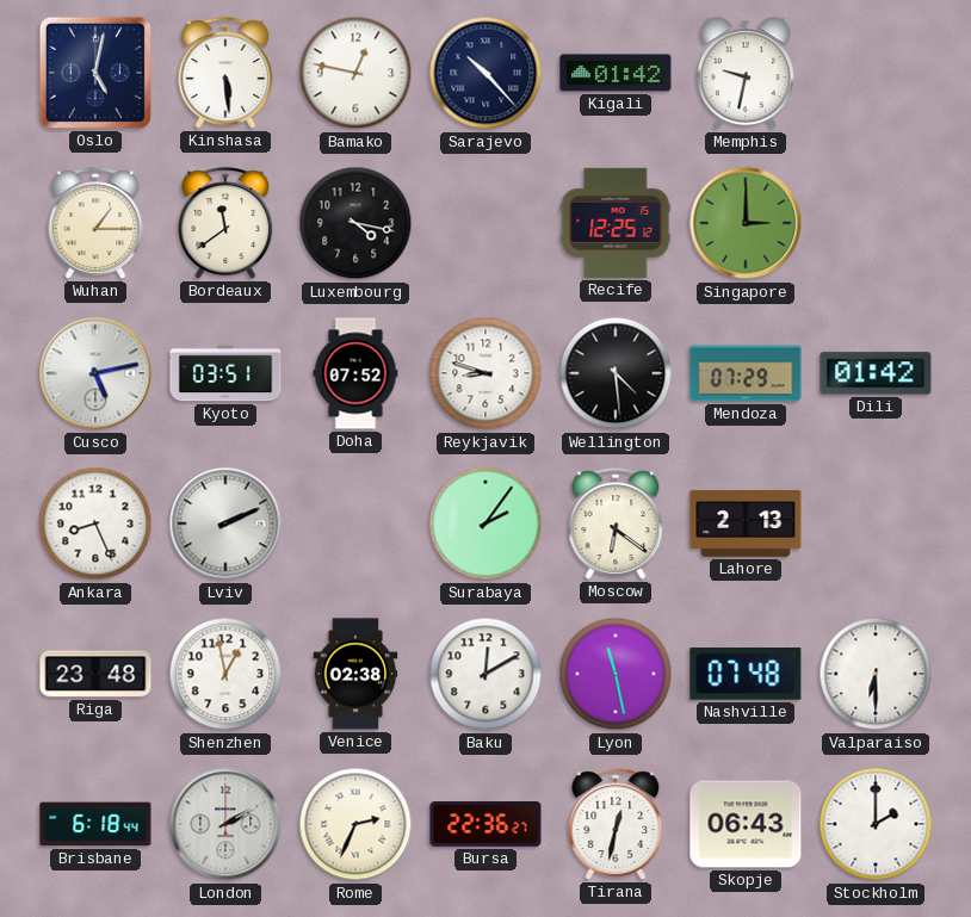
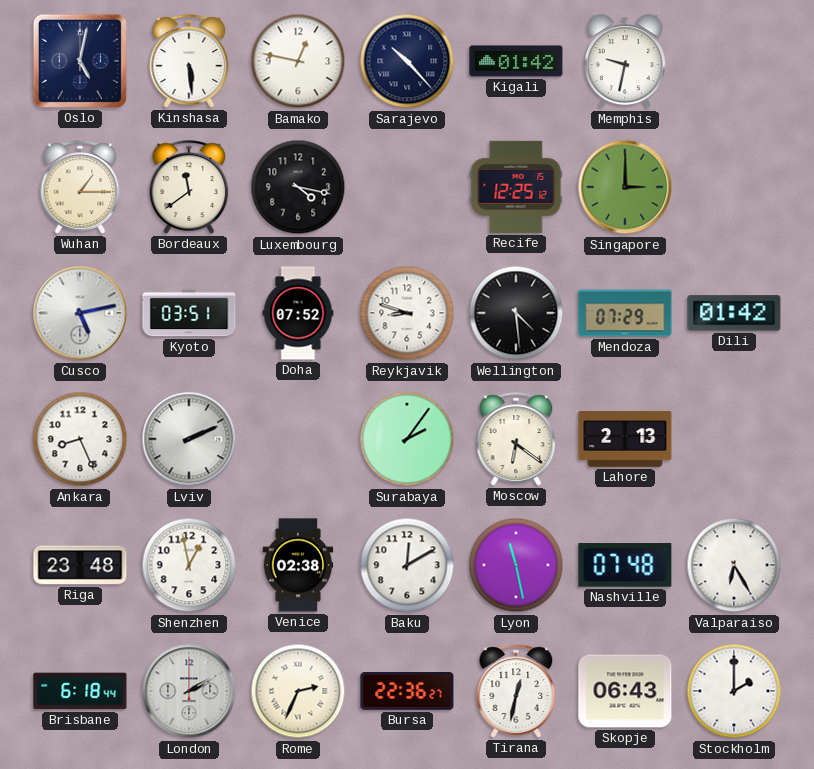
Valparaiso: 6:30 -> 6:25
